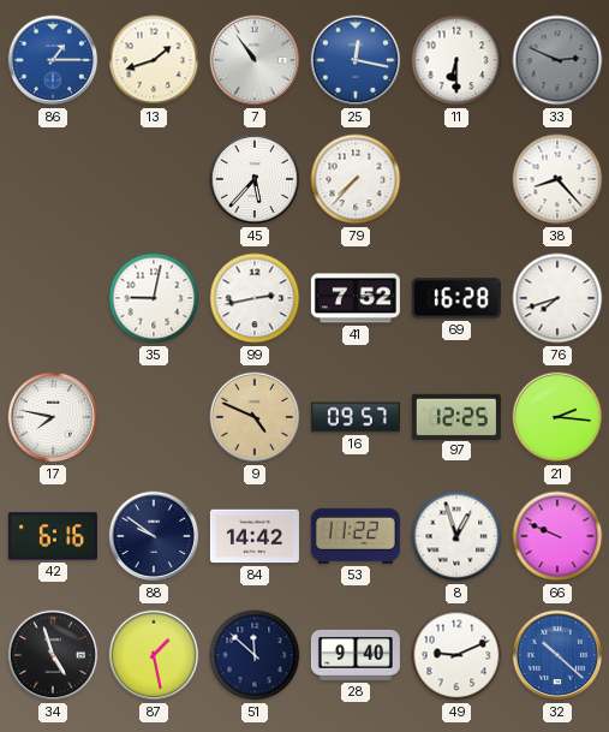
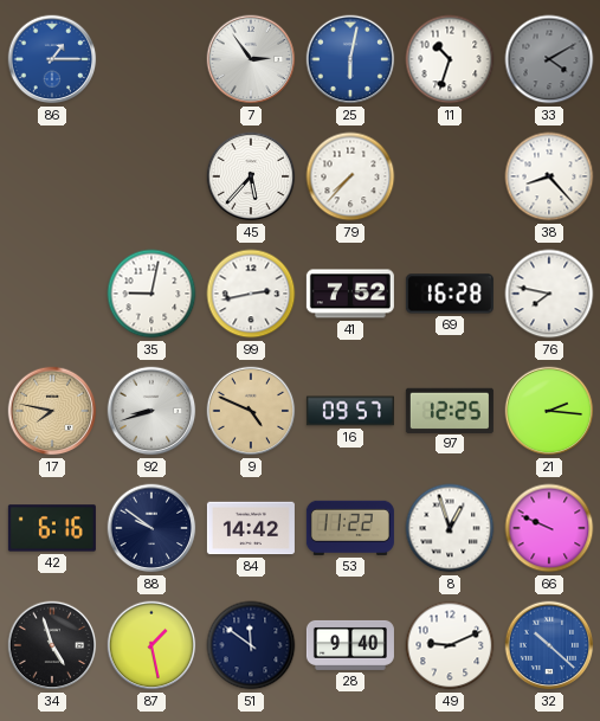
13: 1:42 -> none
7: 10:54 -> 2:54
25: 12:17 -> 6:02
11: 6:30 -> 10:33
33: 2:49 -> 4:10
76: 7:42 -> 7:47
17 dial: white -> champagne
92: none -> 8:42
51: 11:52 -> 11:51
